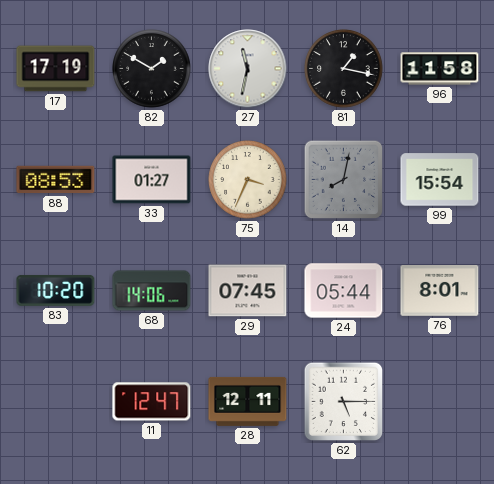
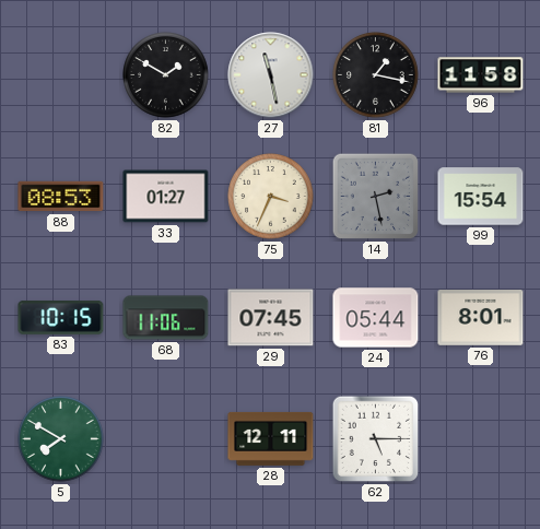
17: 17:19 -> none
27: 11:32 -> 11:28
14: 8:02 -> 2:28
83: 10:20 -> 10:15
68: 14:06 -> 11:06
5: none -> 7:50
11: 12:47 -> none
